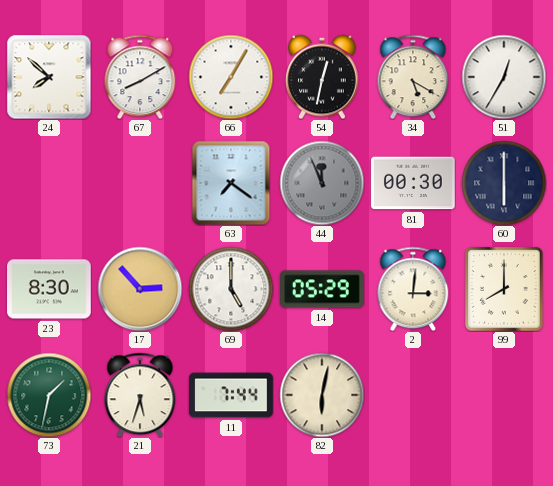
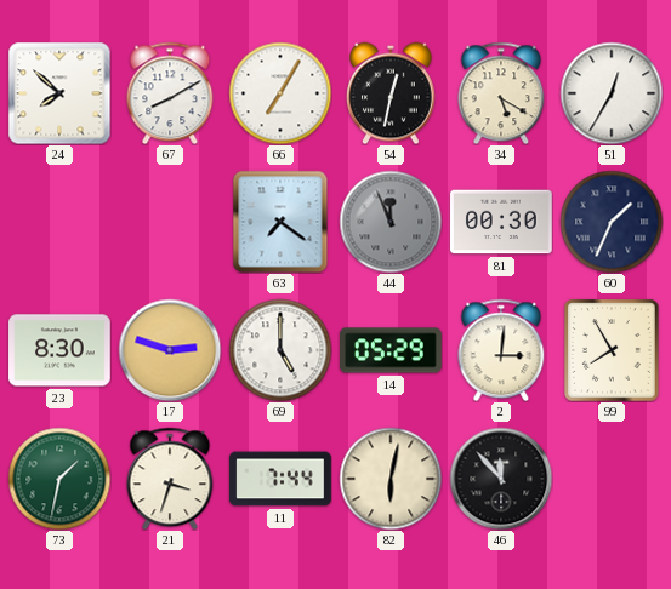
60: 6:00 -> 1:34
17: 2:53 -> 2:48
99: 8:00 -> 7:55
21: 5:33 -> 3:33
46: none -> 11:53
